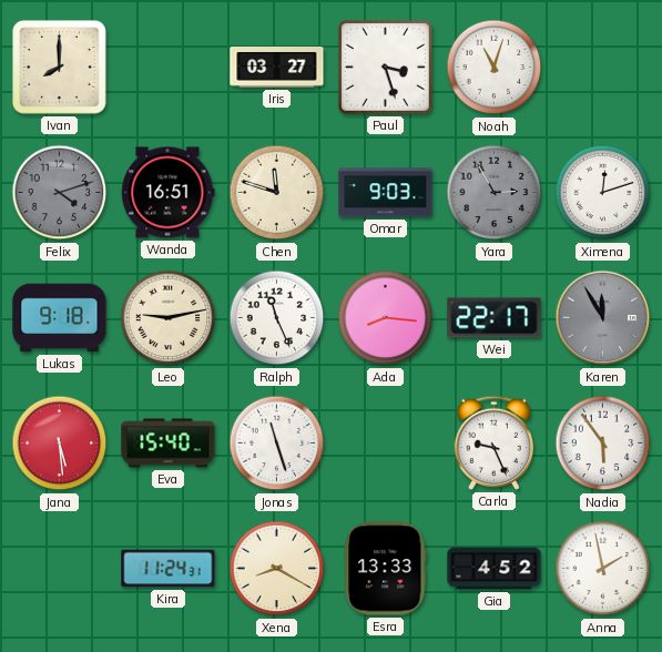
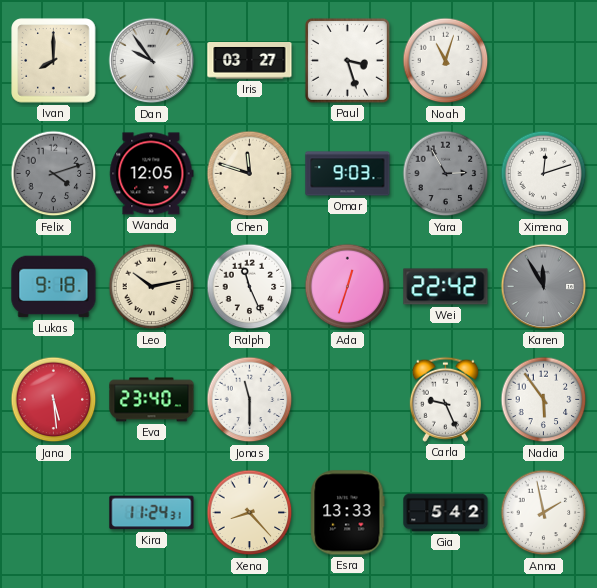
Dan: none -> 9:54
Wanda: 16:51 -> 12:05
Leo: 9:13 -> 10:13
Ada: 8:16 -> 12:33
Wei: 22:17 -> 22:42
Eva: 15:40 -> 23:40
Jonas: 11:27 -> 11:30
Xena: 8:20 -> 8:23
Gia: 4:52 -> 5:42
